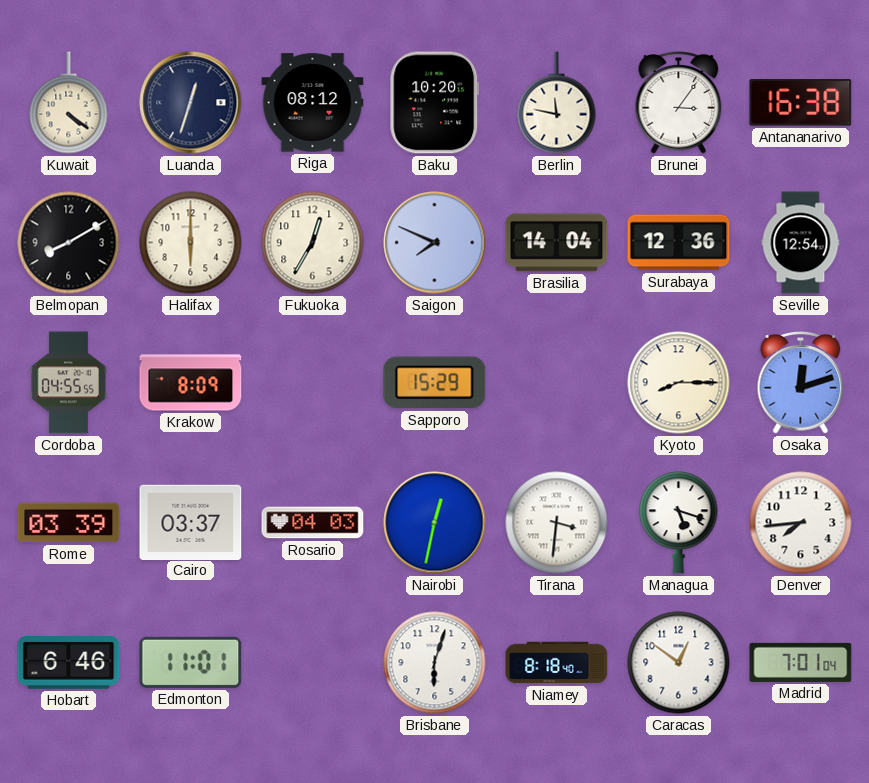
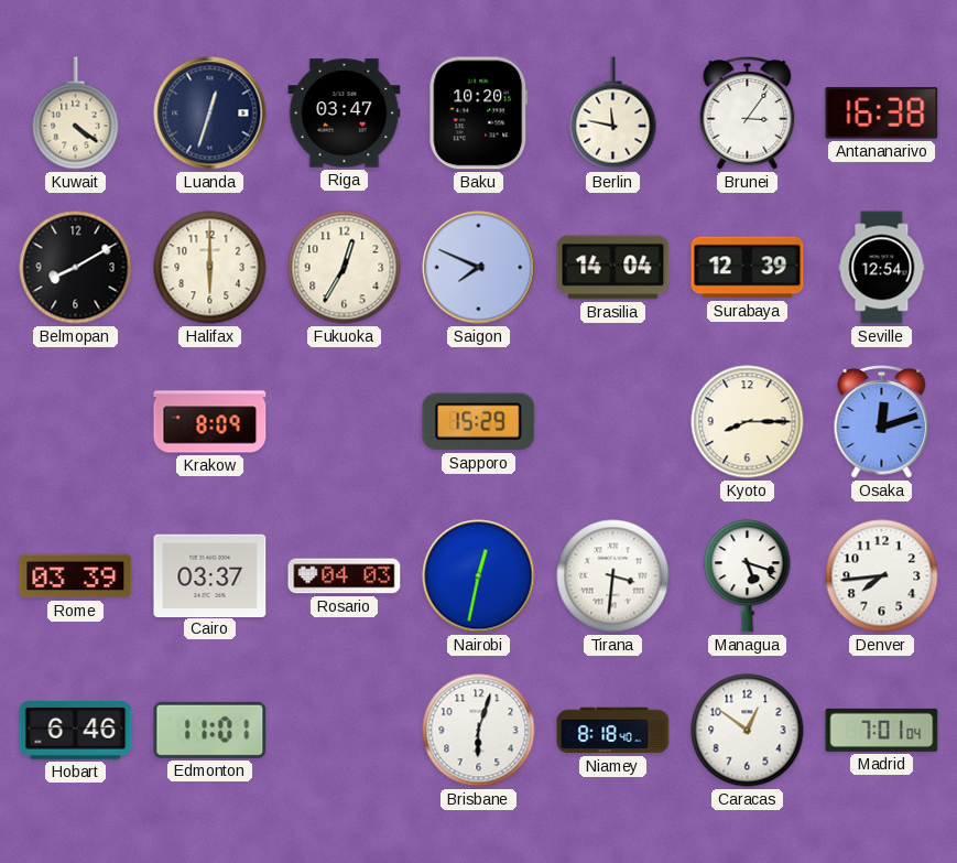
Riga: 08:12 -> 03:47
Surabaya: 12:36 -> 12:39
Cordoba: 04:55 -> none
